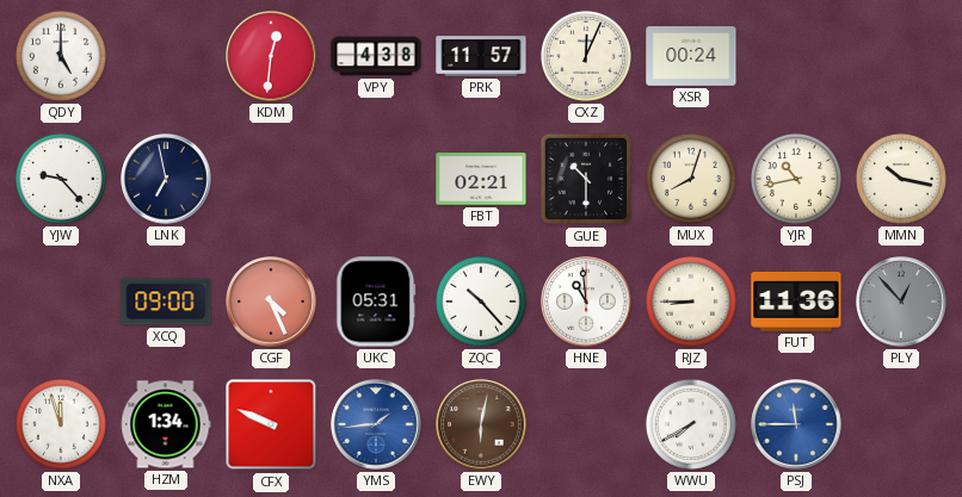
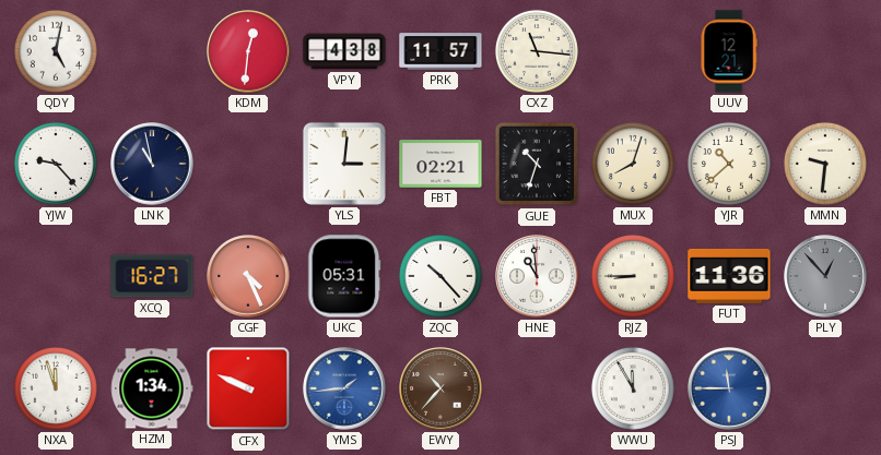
QDY: 5:00 -> 5:02
CXZ: 12:04 -> 11:16
XSR: 00:24 -> none
UUV: none -> 12:21
LNK: 6:58 -> 10:58
YLS: none -> 3:01
GUE: 10:30 -> 10:33
YJR: 10:43 -> 10:38
MMN: 10:17 -> 9:31
XCQ: 09:00 -> 16:27
EWY: 6:02 -> 10:37
WWU: 7:40 -> 11:55
